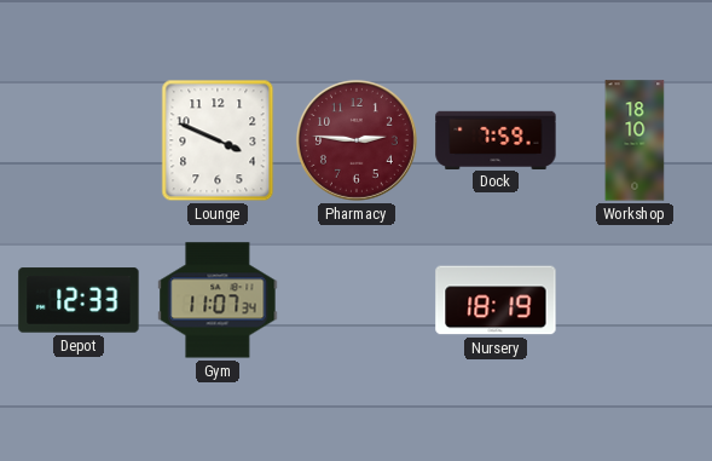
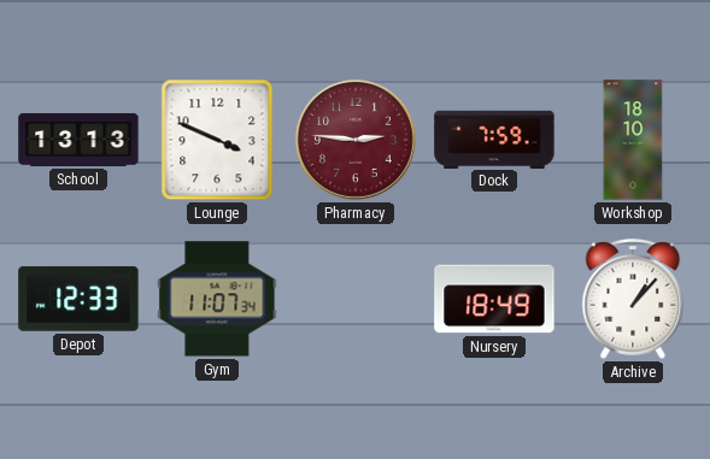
School: none -> 13:13
Nursery: 18:19 -> 18:49
Archive: none -> 1:07
